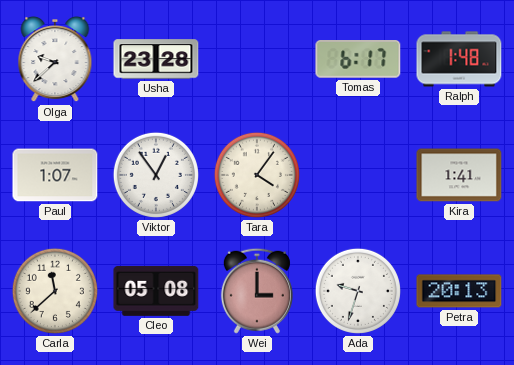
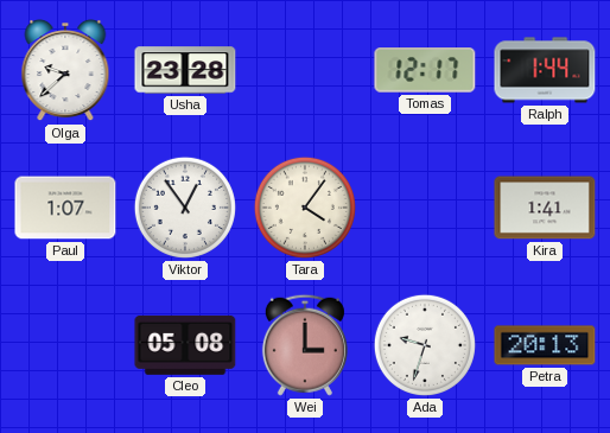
Tomas: 6:17 -> 12:17
Ralph: 1:48 -> 1:44
Carla: 11:38 -> none
